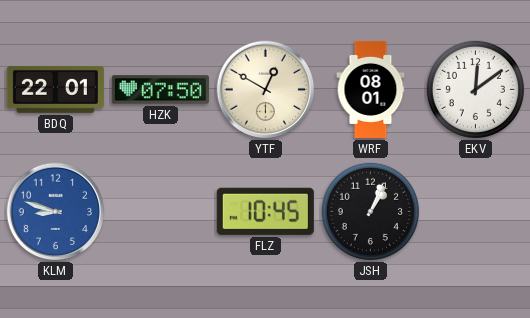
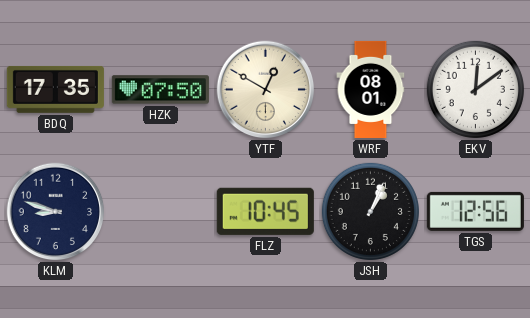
BDQ: 22:01 -> 17:35
KLM dial: blue -> navy
TGS: none -> 12:56
